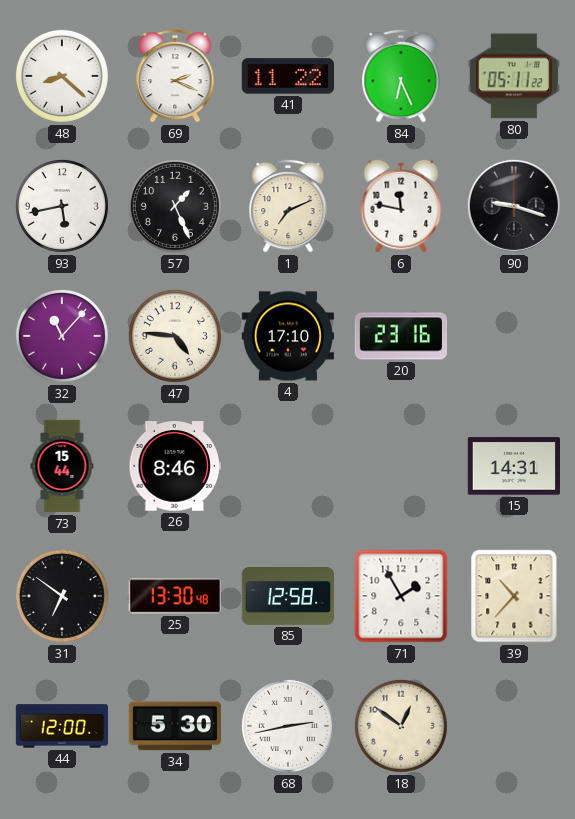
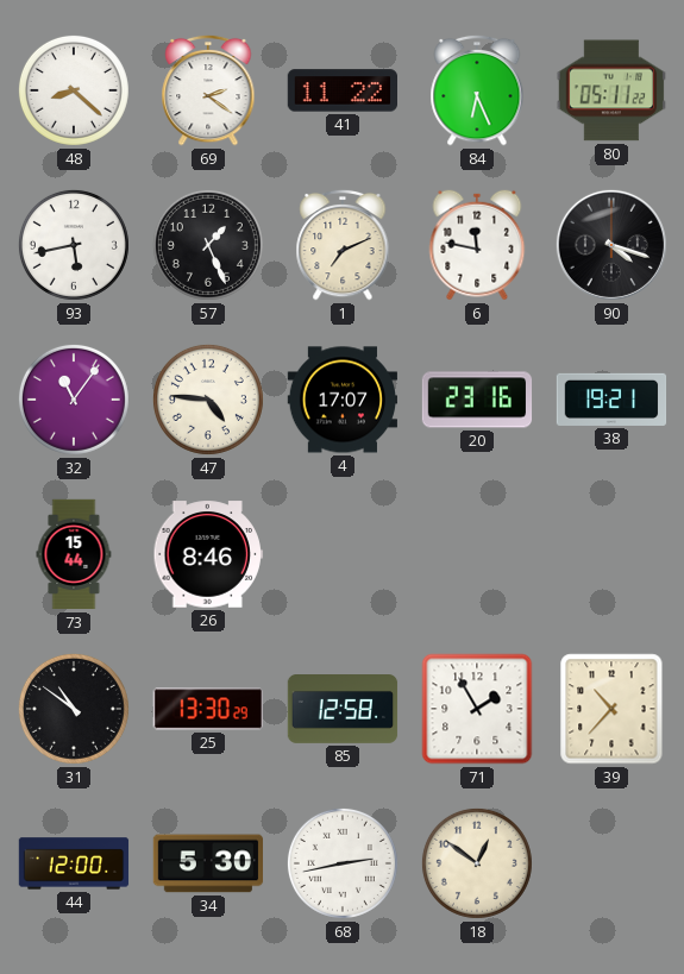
69: 2:19 -> 2:21
90: 9:18 -> 4:18
32: 11:07 -> 11:06
4: 17:10 -> 17:07
38: none -> 19:21
15: 14:31 -> none
31: 6:51 -> 10:51
25: 13:30:48 -> 13:30:29
